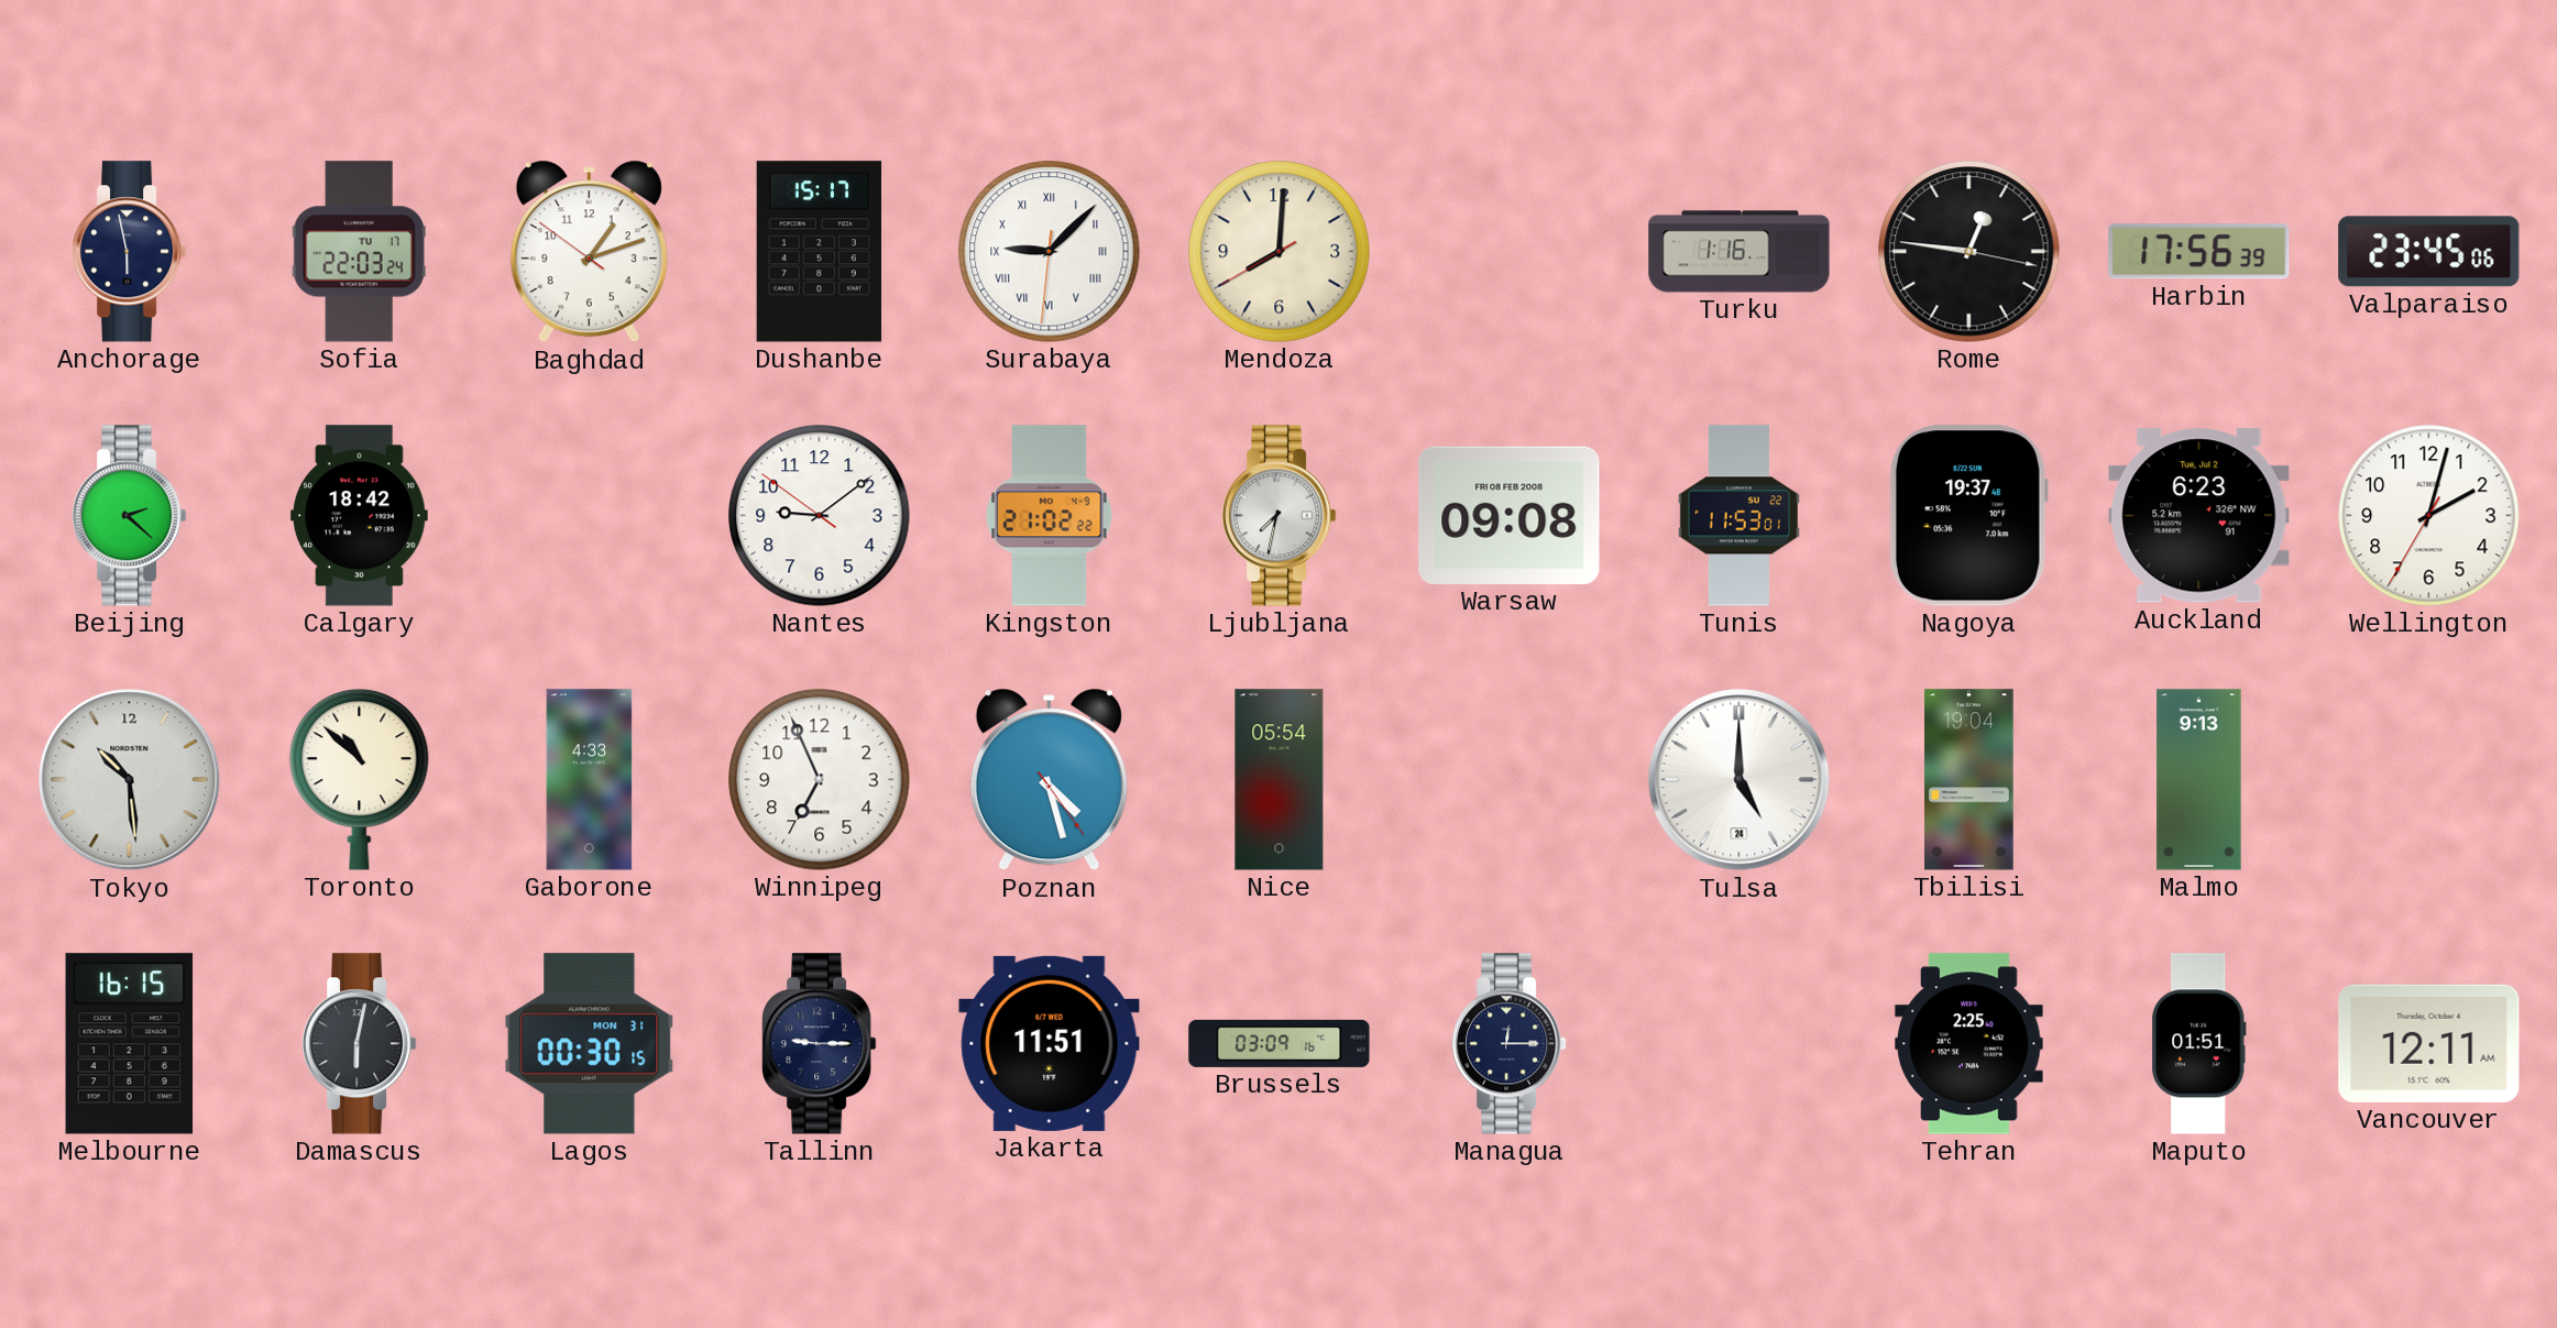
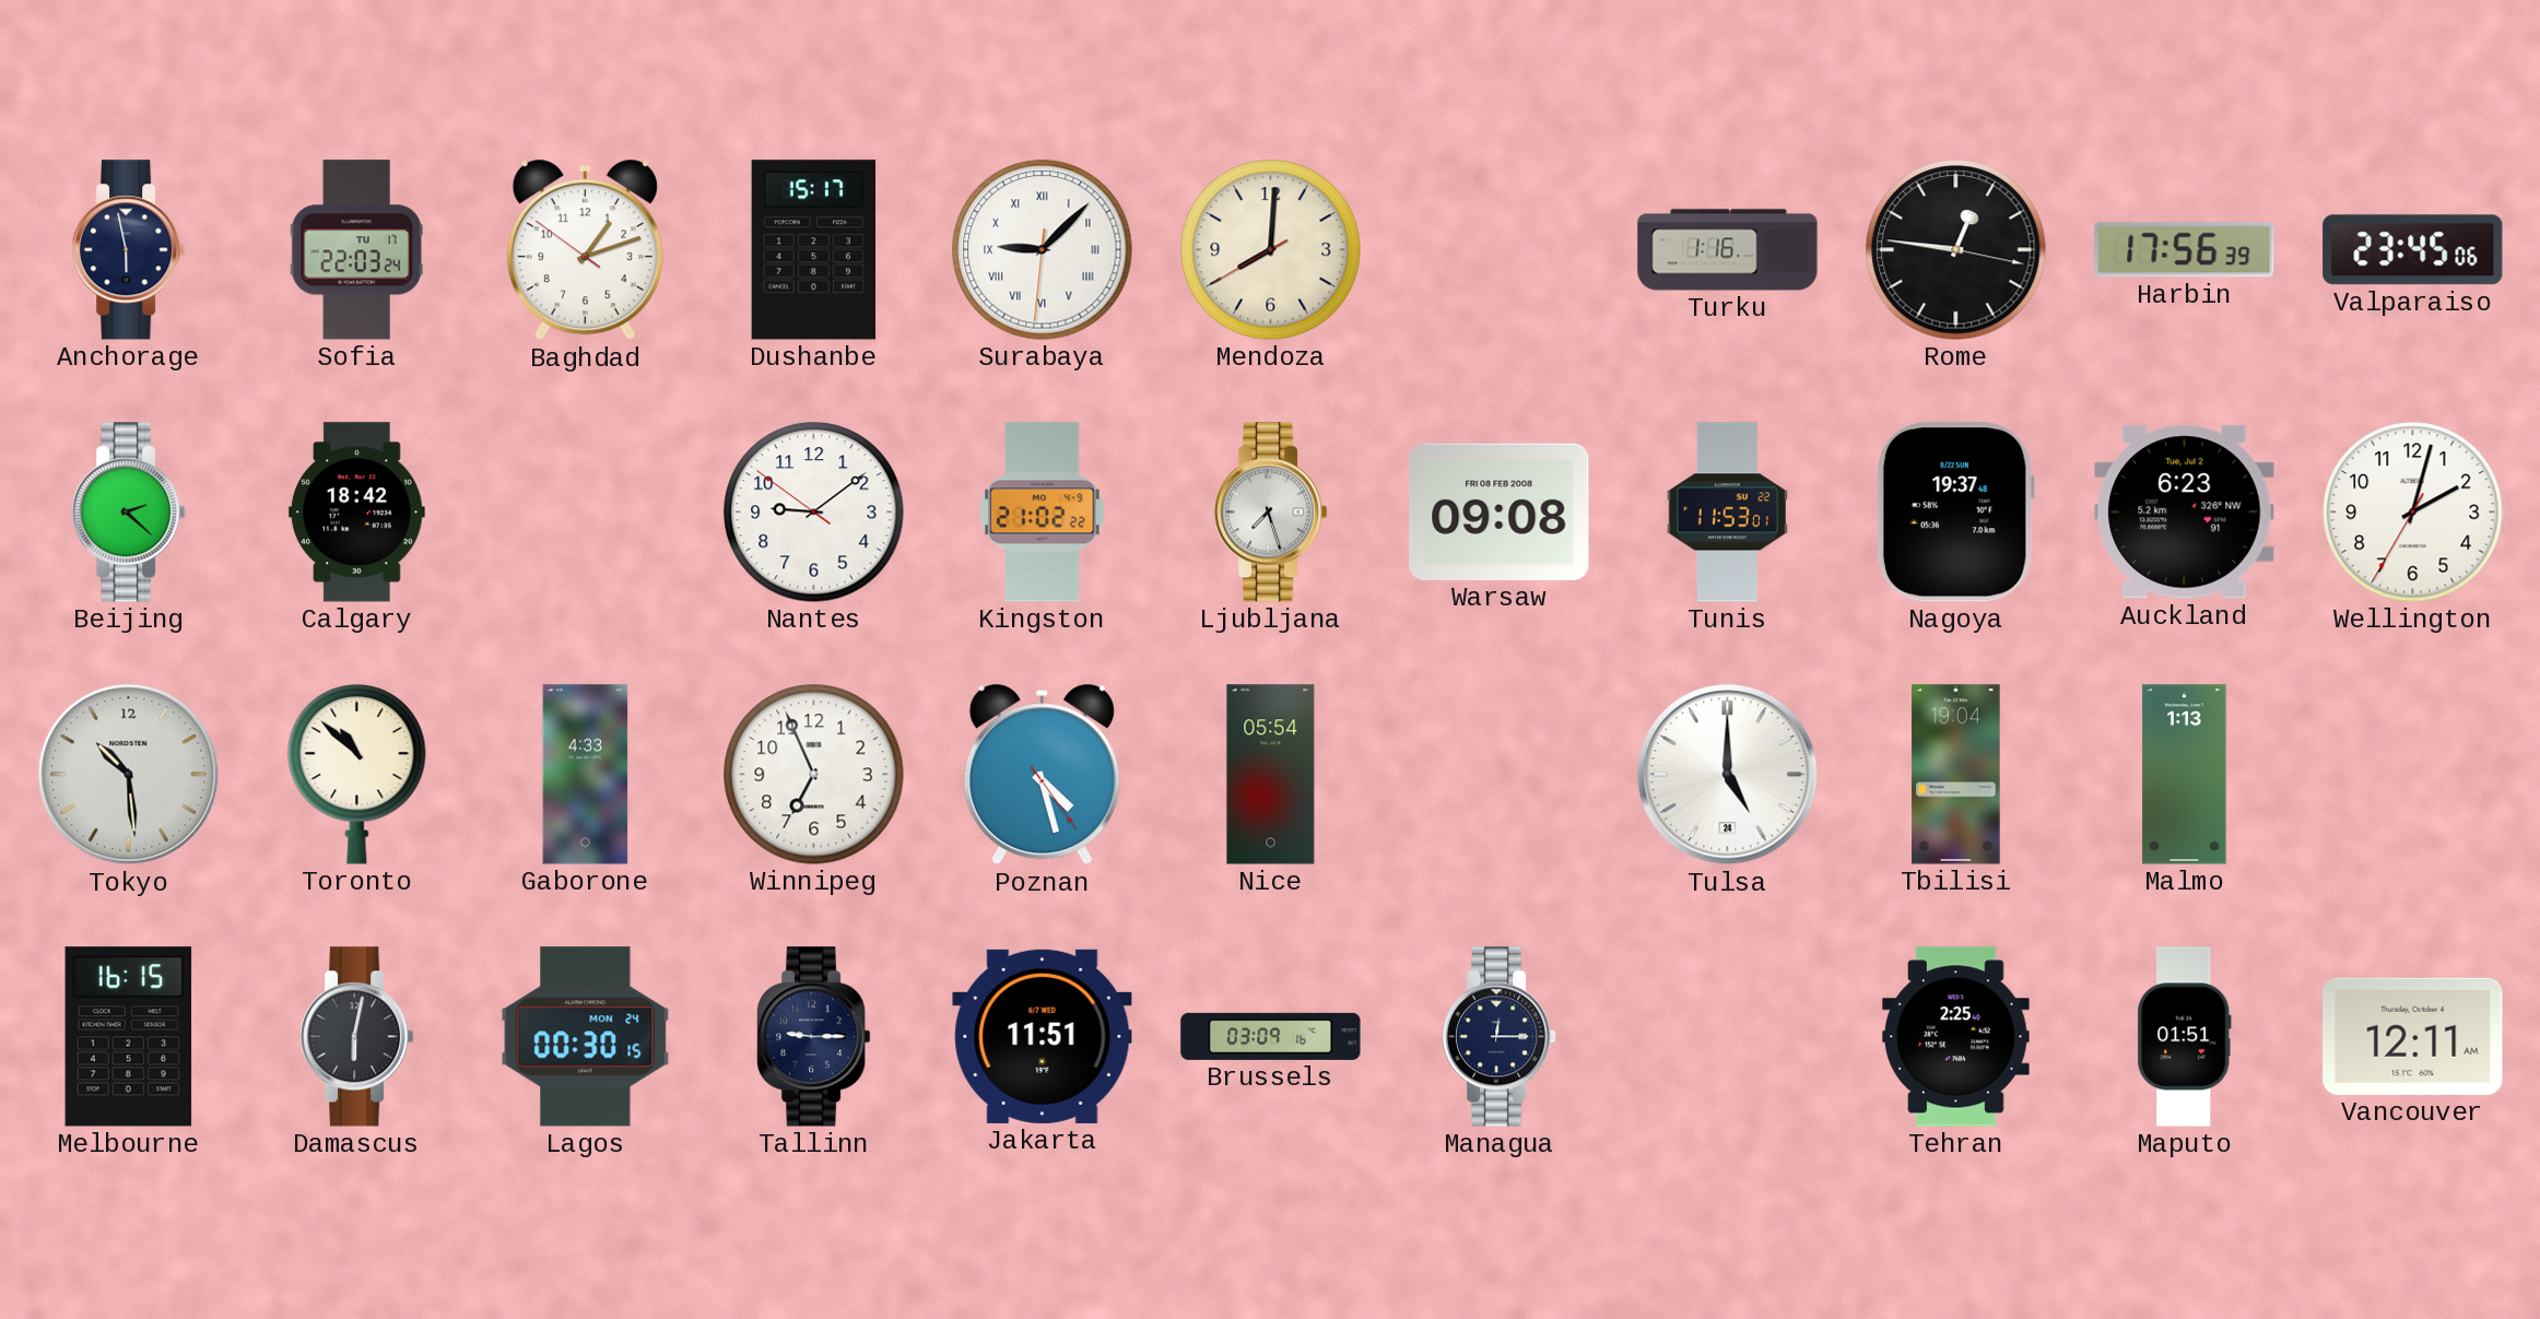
Ljubljana: 7:32 -> 7:27
Malmo: 9:13 -> 1:13
Lagos date: MON 31 -> MON 24
